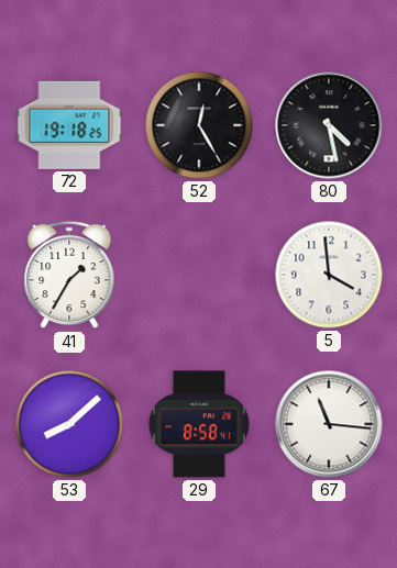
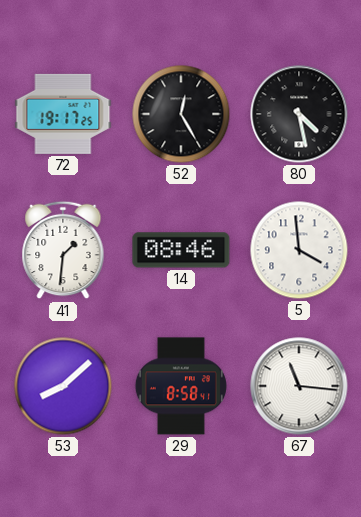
72: 19:18 -> 19:17
41: 1:35 -> 1:31
14: none -> 08:46
